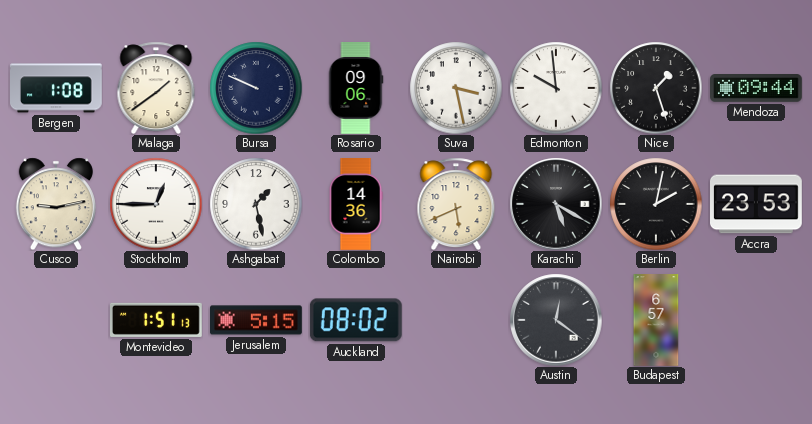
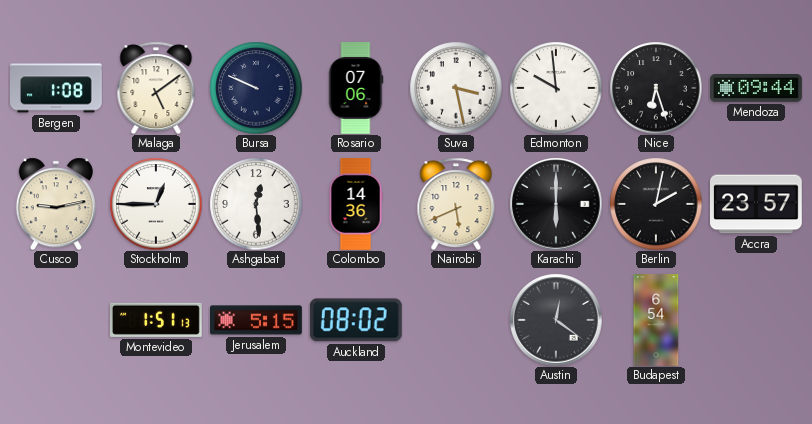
Malaga: 1:39 -> 5:09
Rosario: 09:06 -> 07:06
Nice: 1:27 -> 6:27
Ashgabat: 1:28 -> 12:29
Karachi: 5:20 -> 6:00
Accra: 23:53 -> 23:57
Budapest: 6:57 -> 6:54
